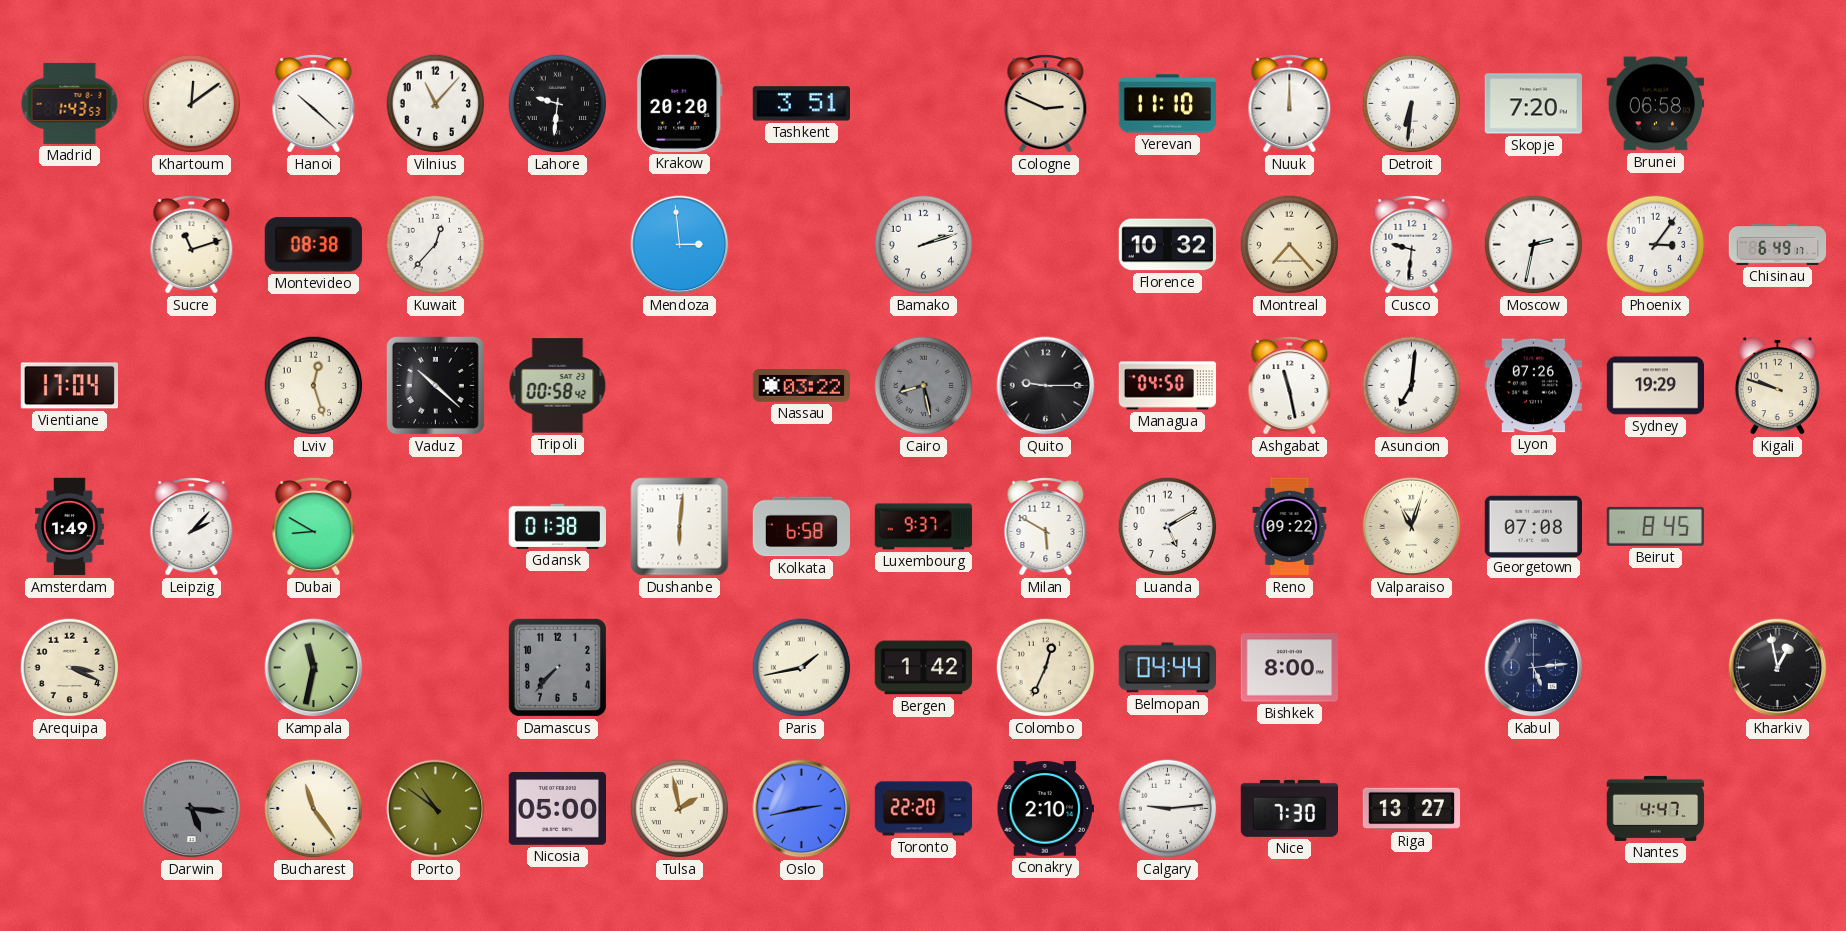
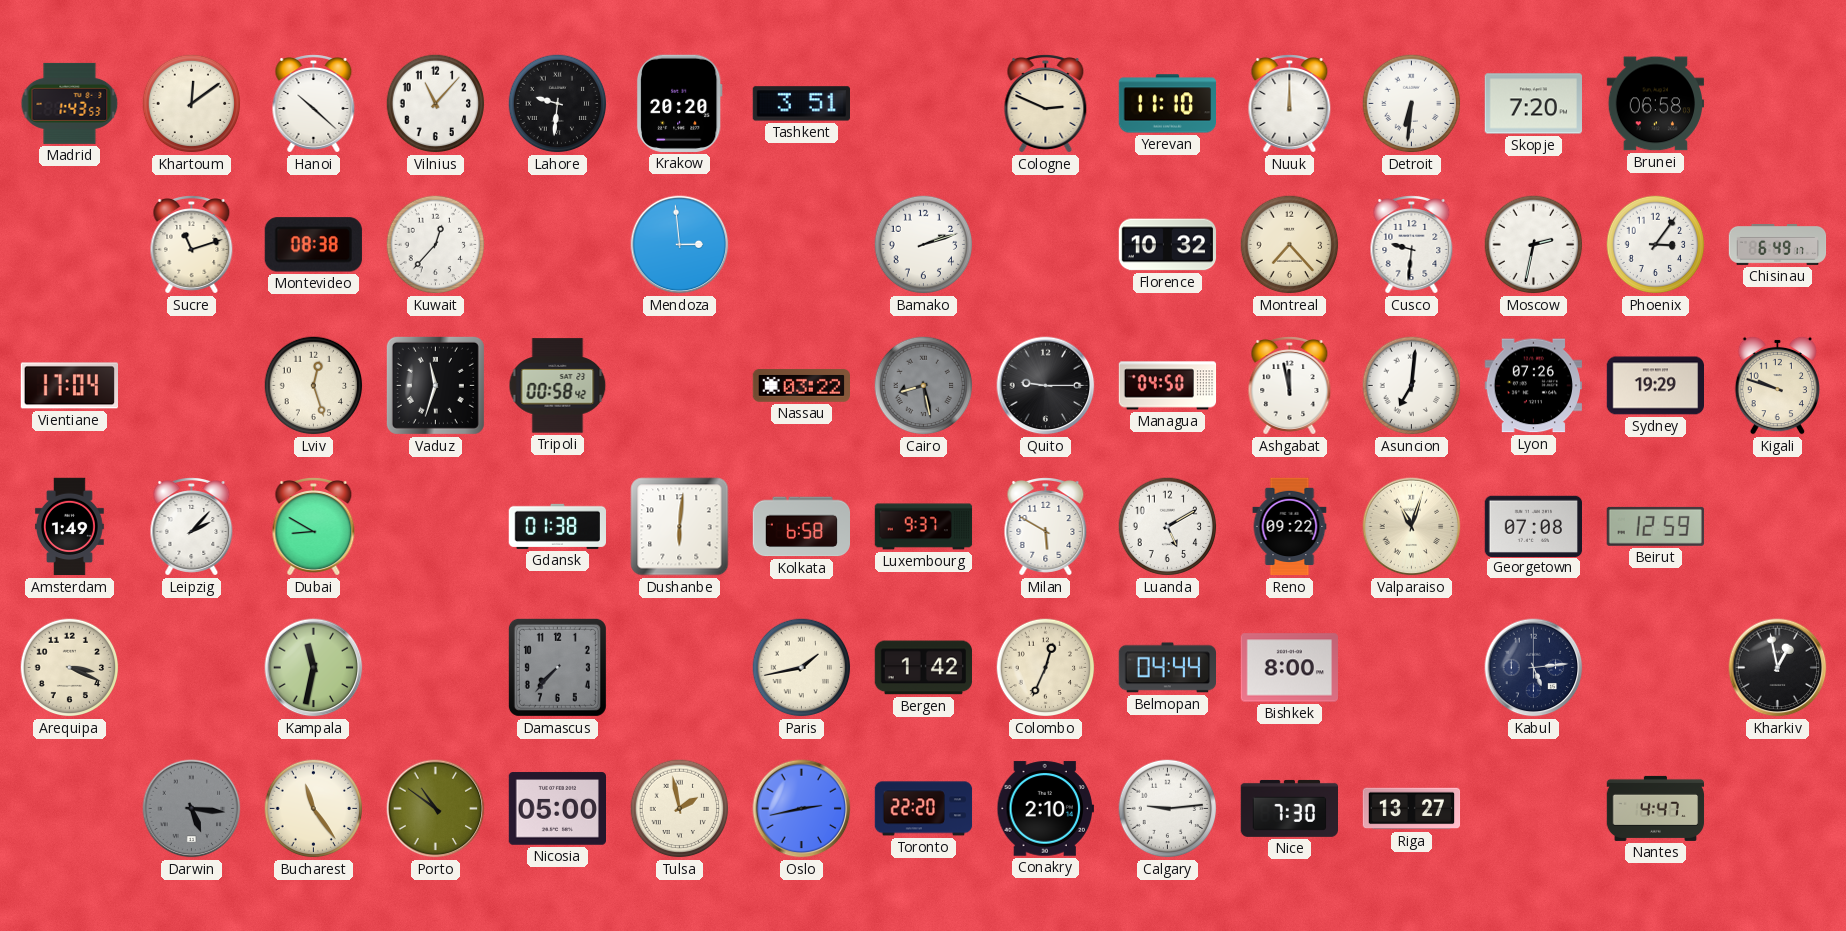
Vaduz: 10:22 -> 11:33
Ashgabat: 11:28 -> 11:58
Beirut: 8:45 -> 12:59
